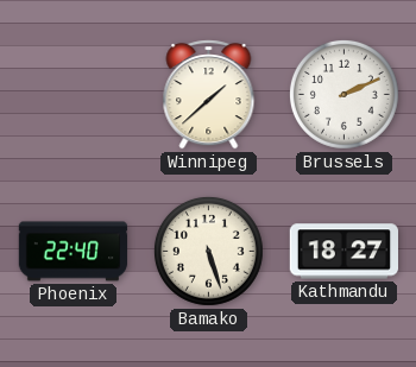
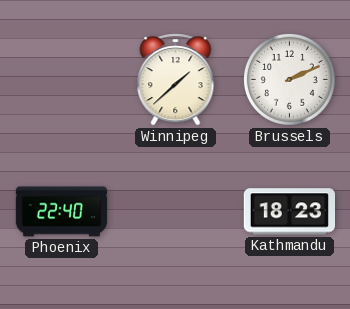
Bamako: 5:27 -> none
Kathmandu: 18:27 -> 18:23
